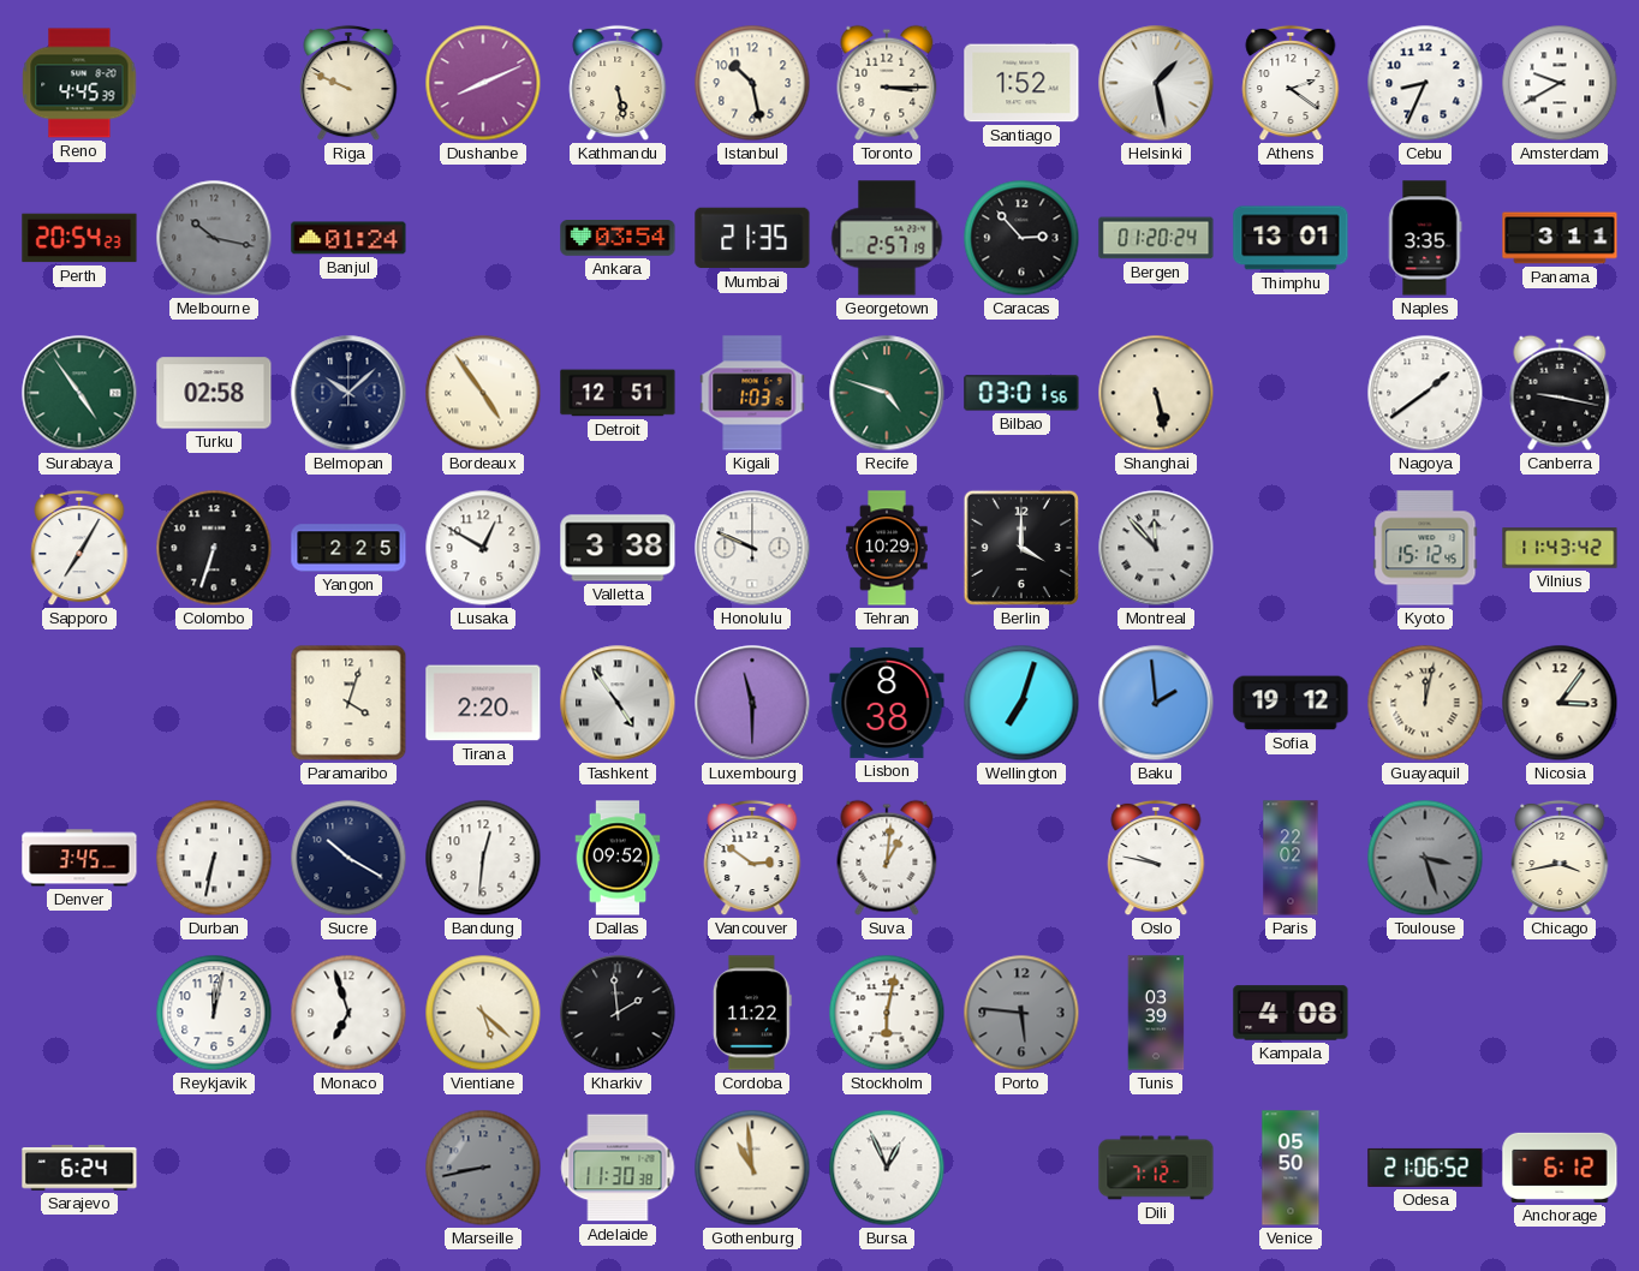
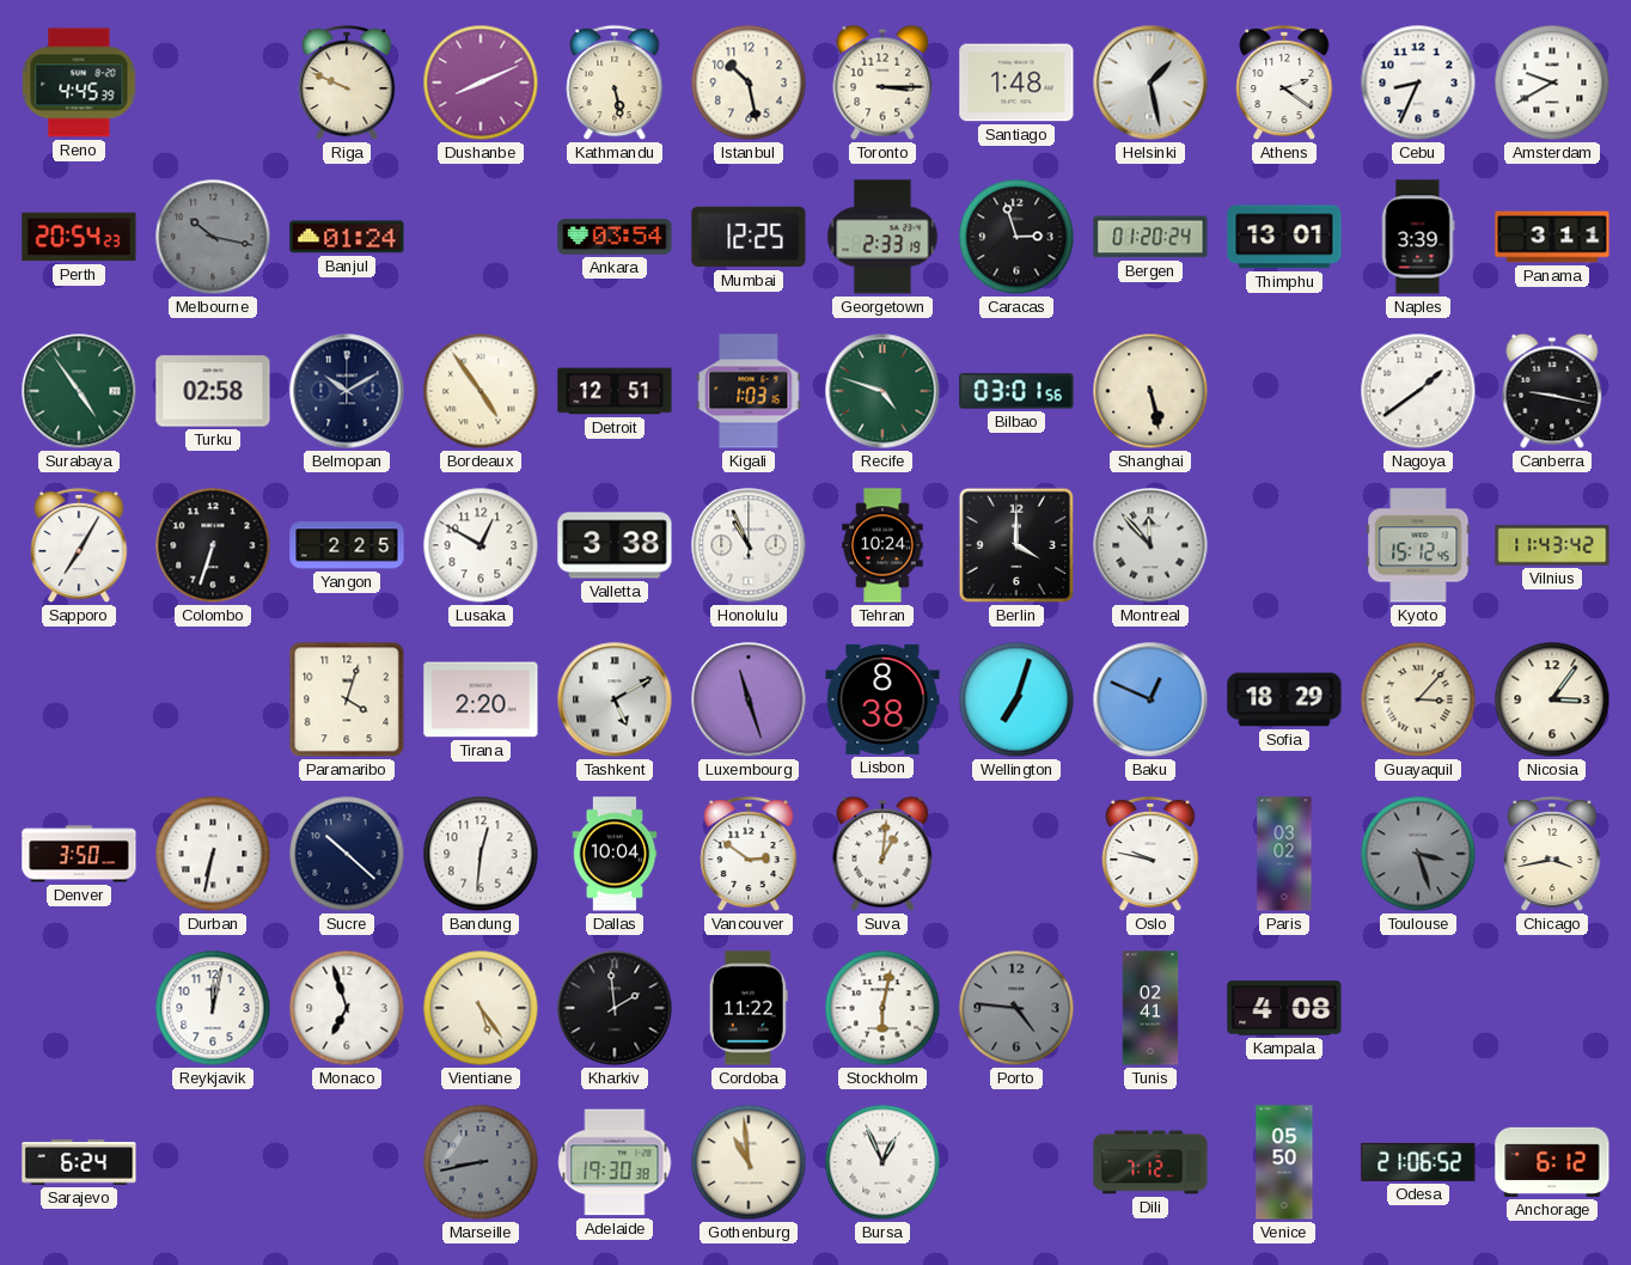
Santiago: 1:52 -> 1:48
Mumbai: 21:35 -> 12:25
Georgetown: 2:57 -> 2:33
Caracas: 2:53 -> 2:57
Naples: 3:35 -> 3:39
Belmopan: 10:08 -> 10:10
Honolulu: 9:49 -> 10:56
Tehran: 10:29 -> 10:24
Tashkent: 4:54 -> 5:10
Luxembourg: 11:30 -> 11:27
Baku: 1:59 -> 12:49
Sofia: 19:12 -> 18:29
Guayaquil: 12:02 -> 3:07
Denver: 3:45 -> 3:50
Sucre: 10:20 -> 10:22
Dallas: 09:52 -> 10:04
Paris: 22:02 -> 03:02
Vientiane: 5:22 -> 5:24
Porto: 5:46 -> 4:46
Tunis: 03:39 -> 02:41
Adelaide: 11:30 -> 19:30
